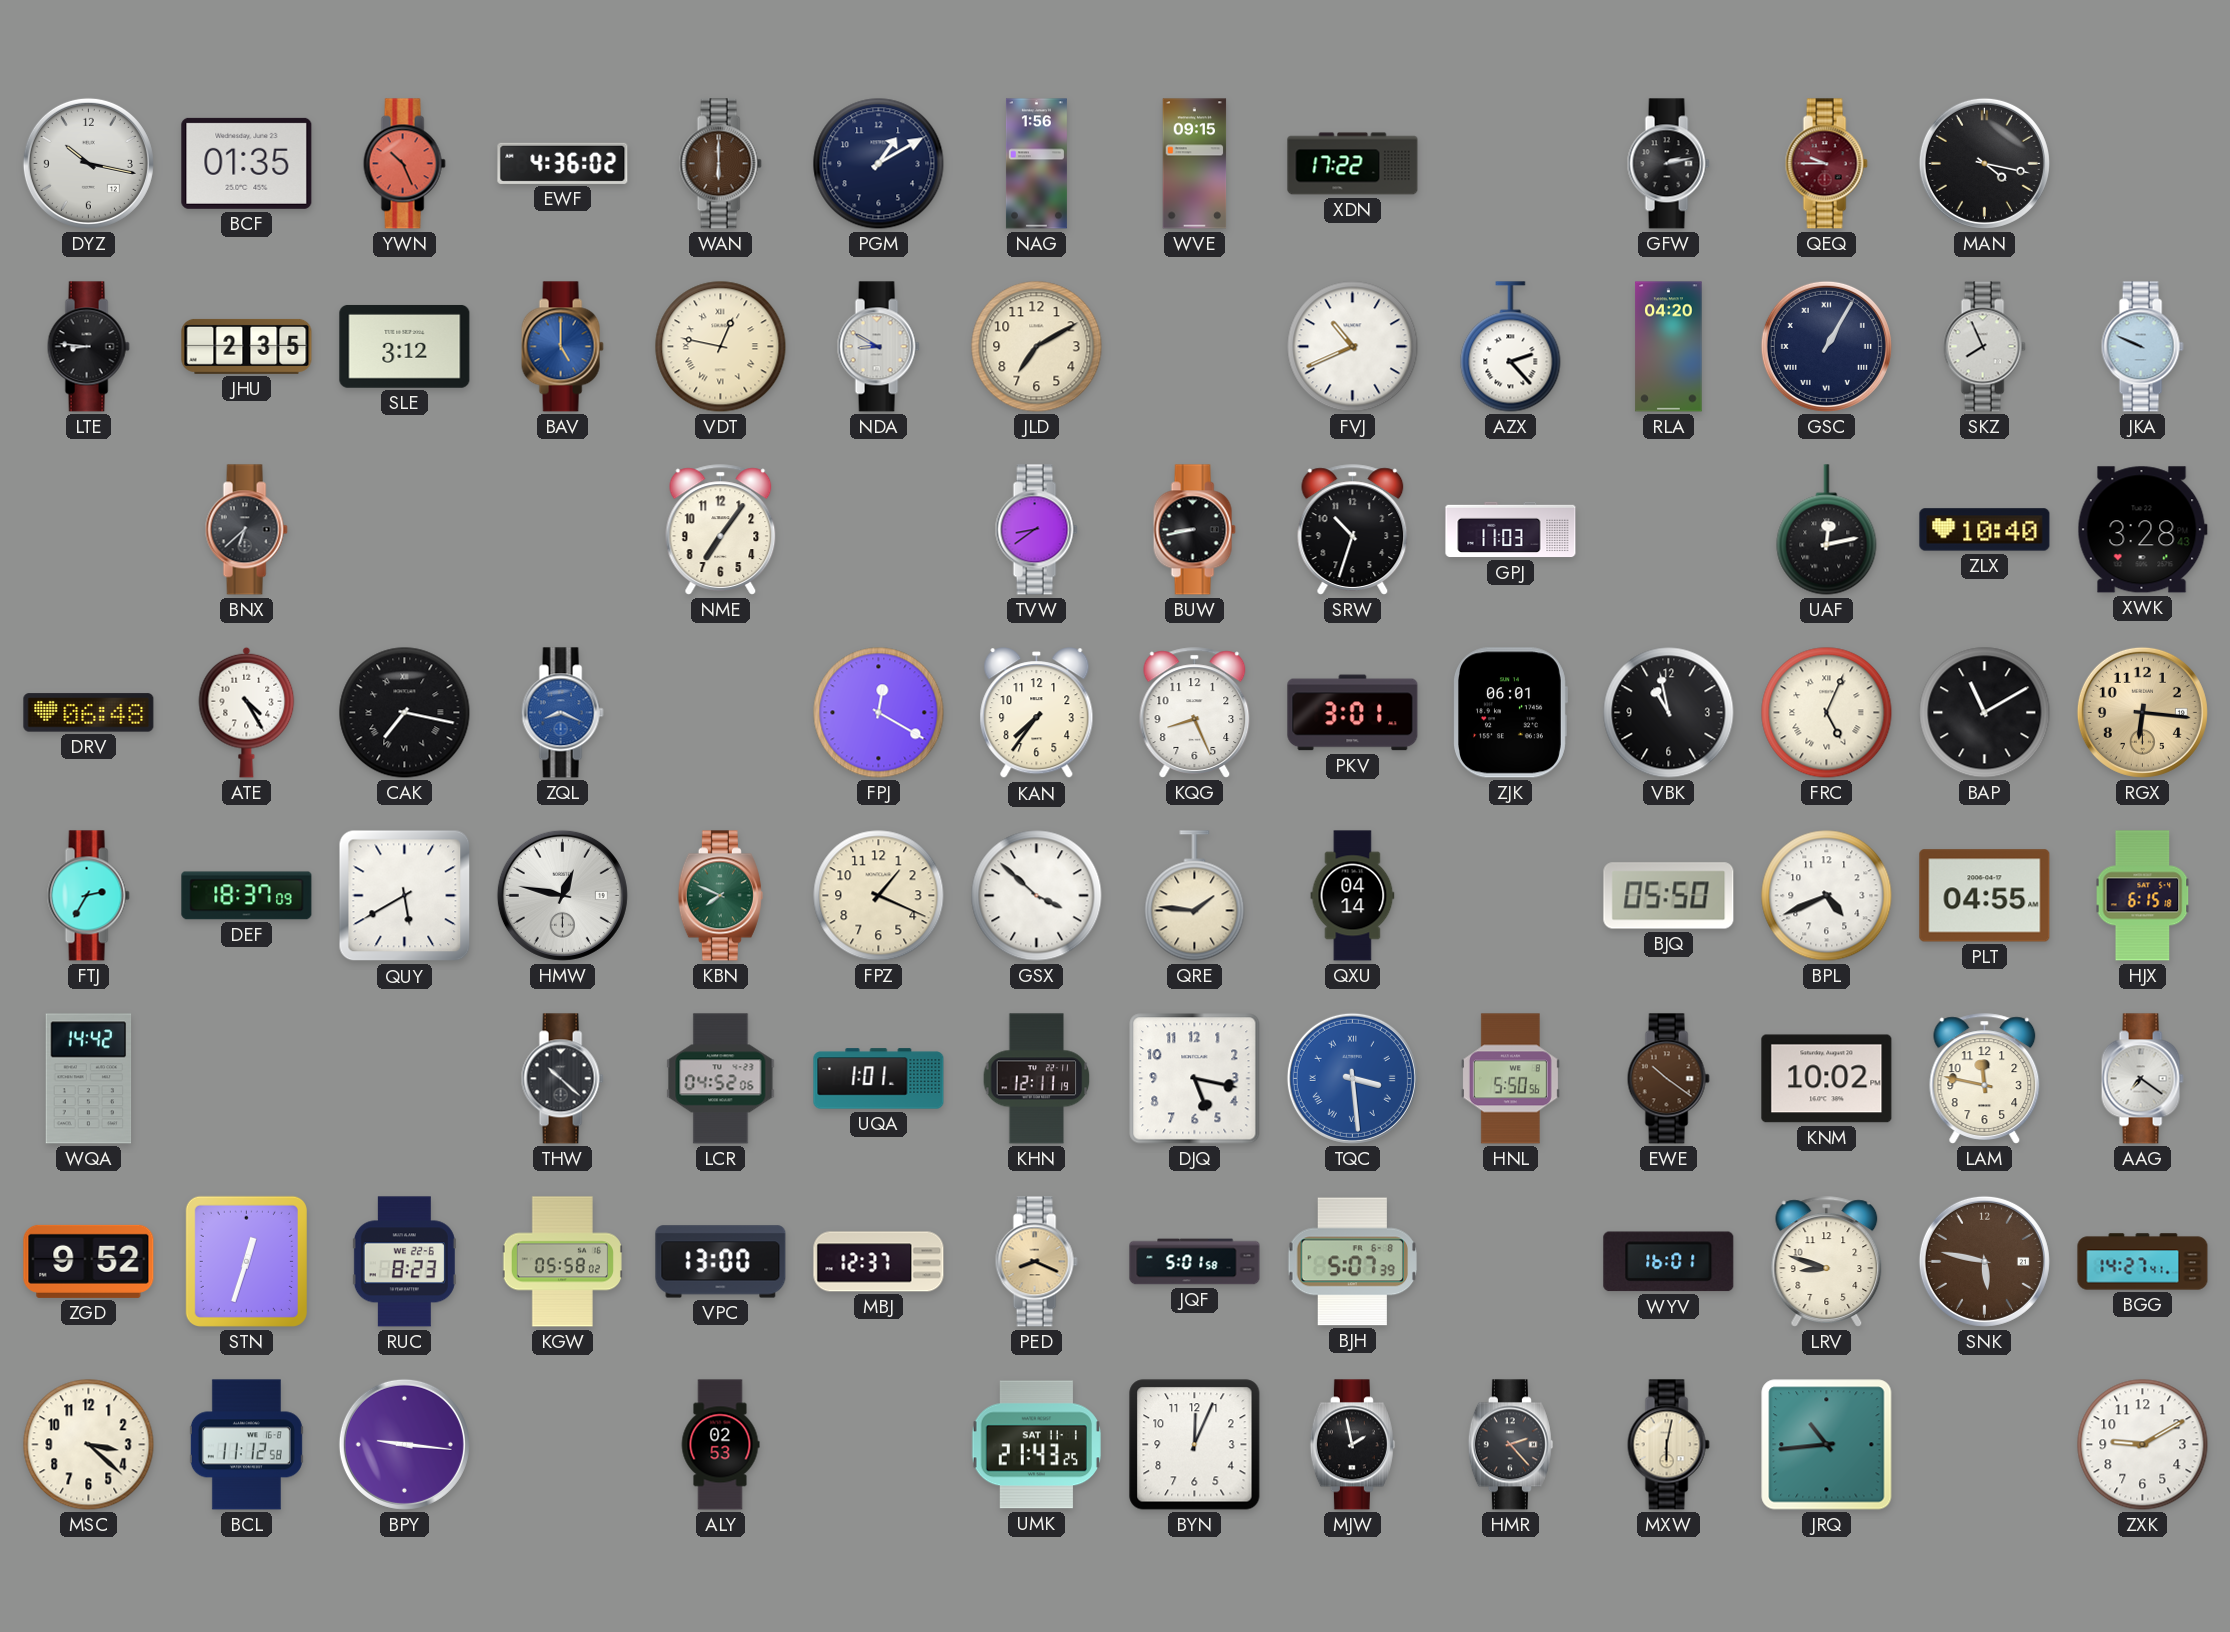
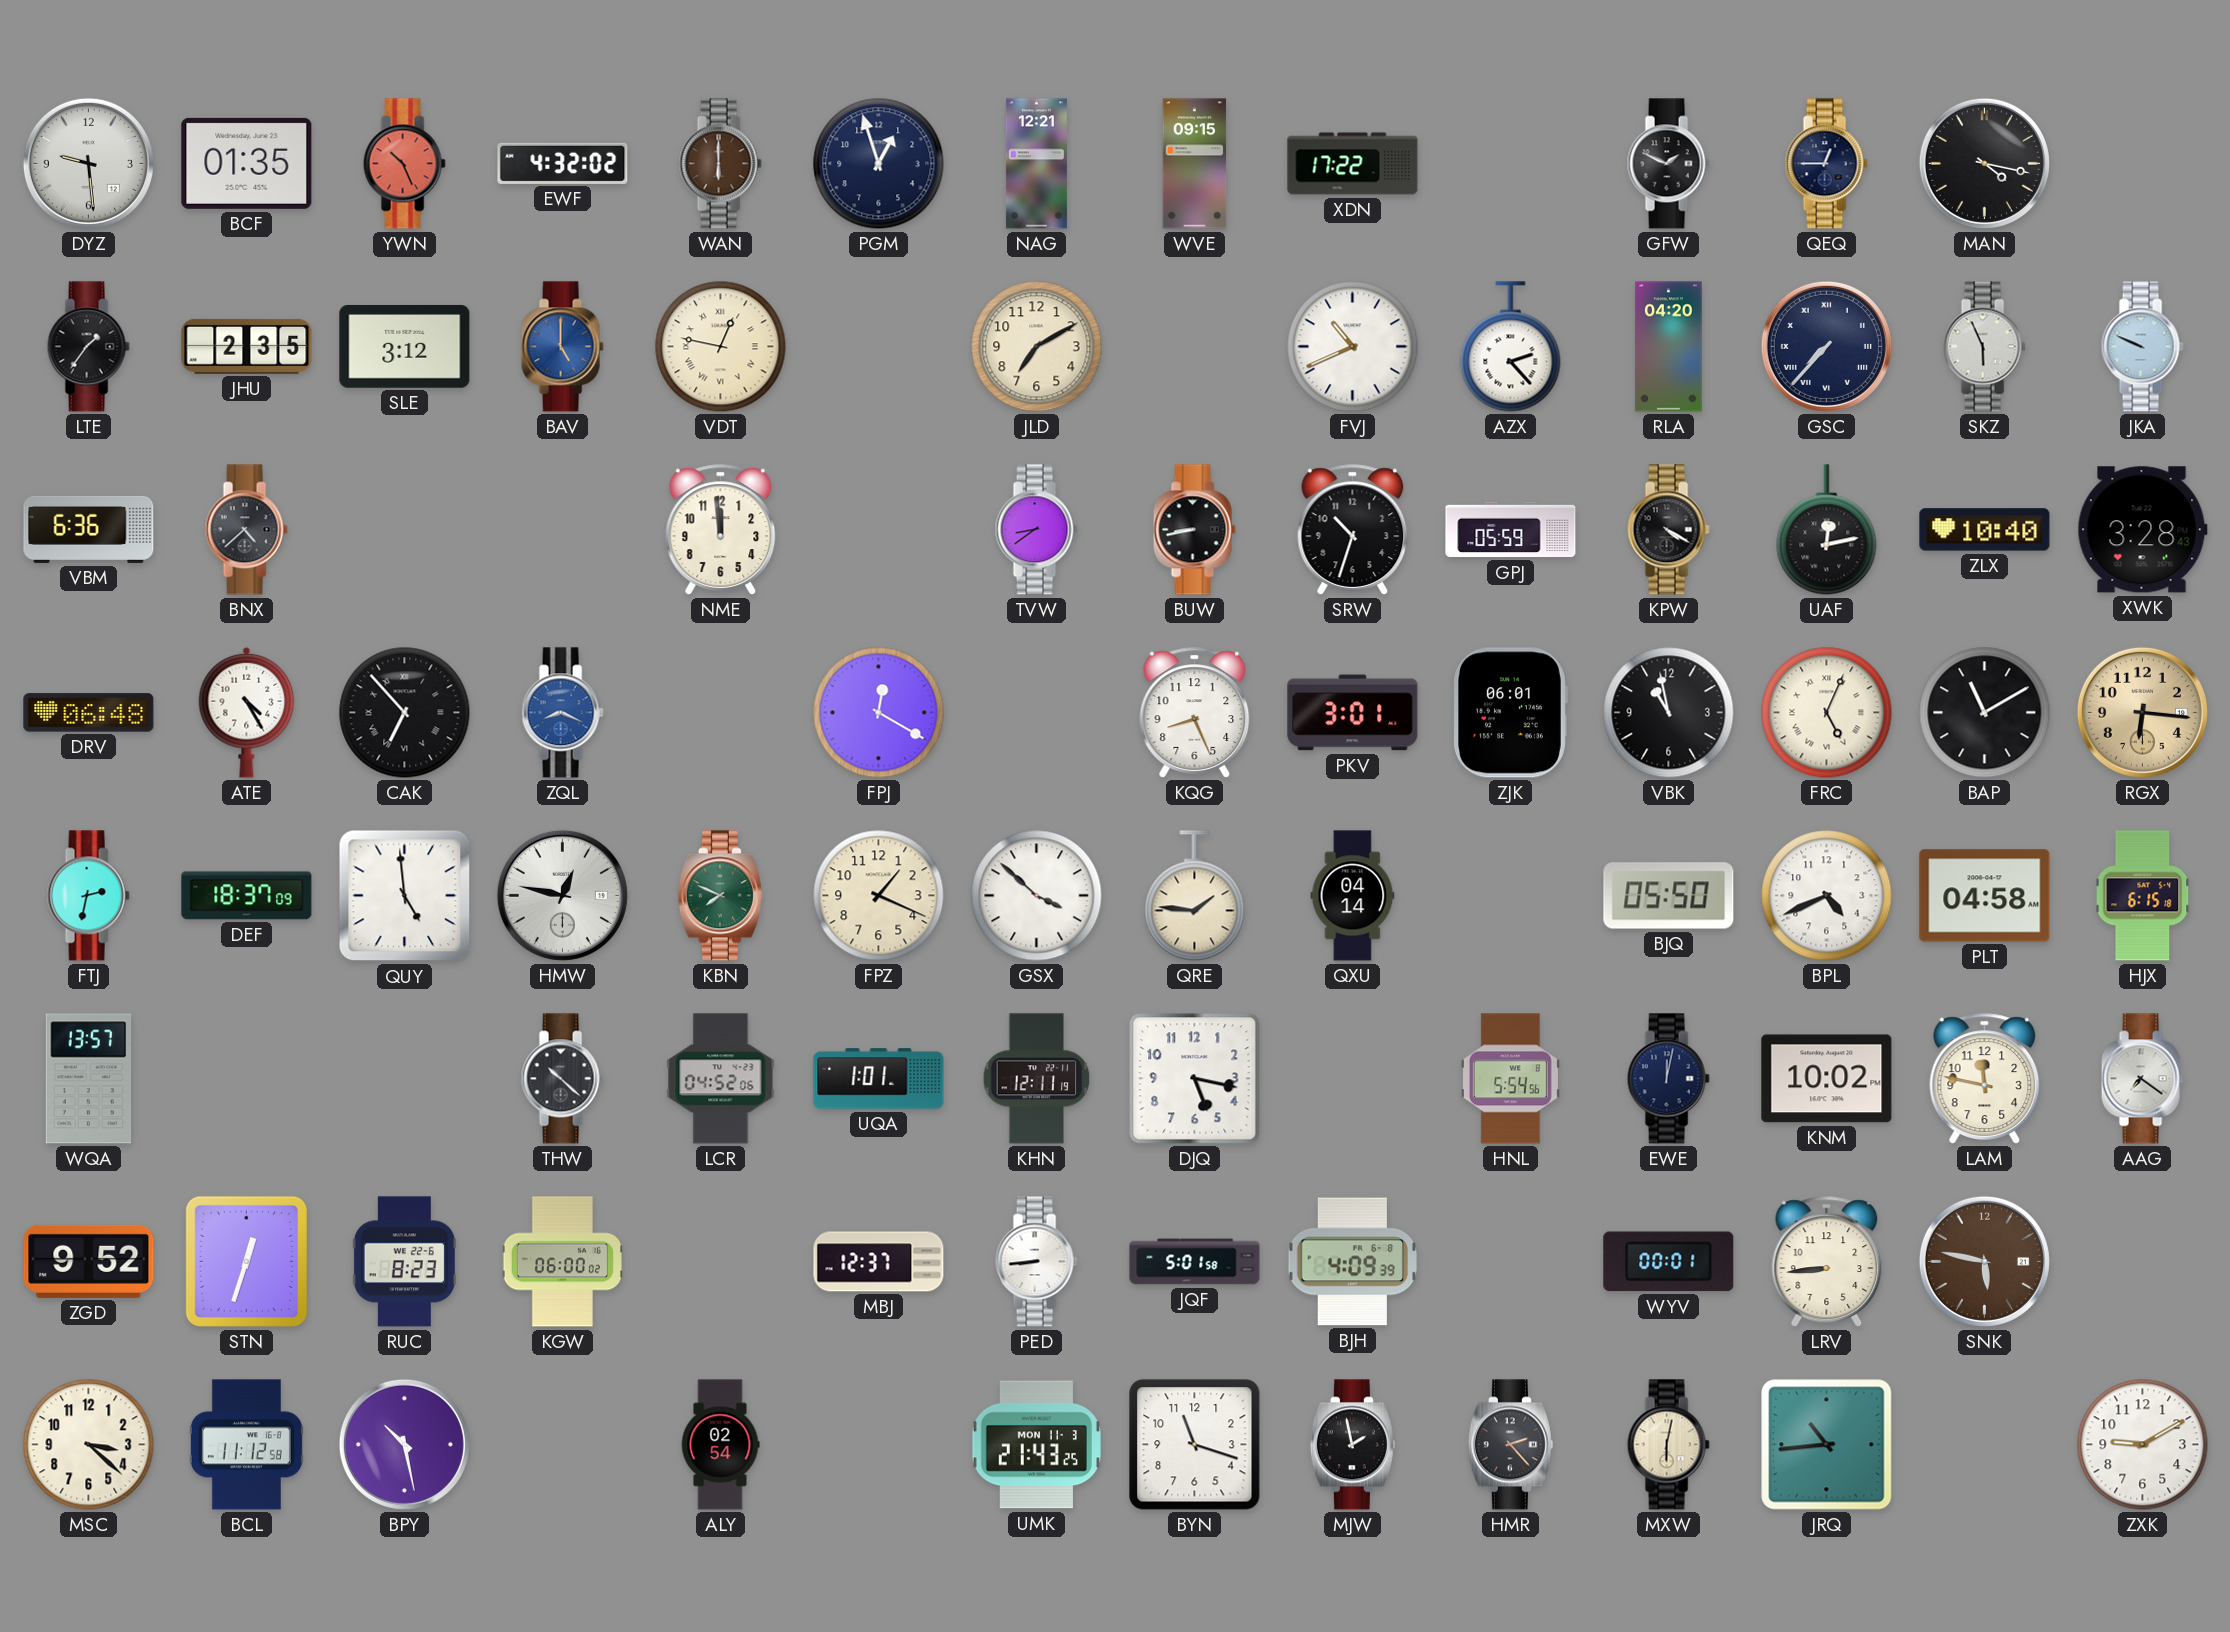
DYZ: 10:17 -> 9:29
EWF: 4:36 -> 4:32
PGM: 1:10 -> 12:57
NAG: 1:56 -> 12:21
GFW: 2:13 -> 1:49
QEQ: 9:45 -> 12:45
QEQ dial: burgundy -> navy
LTE: 8:46 -> 1:36
NDA: 8:50 -> none
GSC: 1:05 -> 7:37
SKZ: 7:56 -> 5:56
VBM: none -> 6:36
BNX: 6:38 -> 4:38
NME: 7:06 -> 11:59
GPJ: 11:03 -> 05:59
KPW: none -> 4:20
CAK: 7:17 -> 6:53
KAN: 7:36 -> none
FTJ: 2:35 -> 2:32
QUY: 5:40 -> 4:59
PLT: 04:55 -> 04:58
WQA: 14:42 -> 13:57
TQC: 3:29 -> none
HNL: 5:50 -> 5:54
EWE: 10:21 -> 12:02
EWE dial: brown -> navy
KGW: 05:58 -> 06:00
VPC: 13:00 -> none
PED: 8:19 -> 8:44
PED dial: champagne -> white
BJH: 5:07 -> 4:09
WYV: 16:01 -> 00:01
LRV: 8:48 -> 8:44
BGG: 14:27 -> none
BPY: 9:16 -> 10:28
ALY: 02:53 -> 02:54
UMK date: SAT 11-1 -> MON 11-3
BYN: 12:04 -> 11:18
